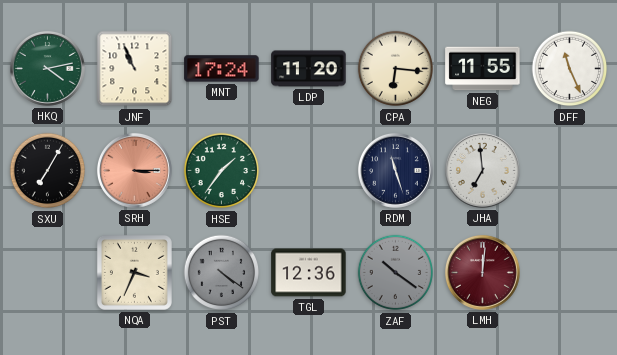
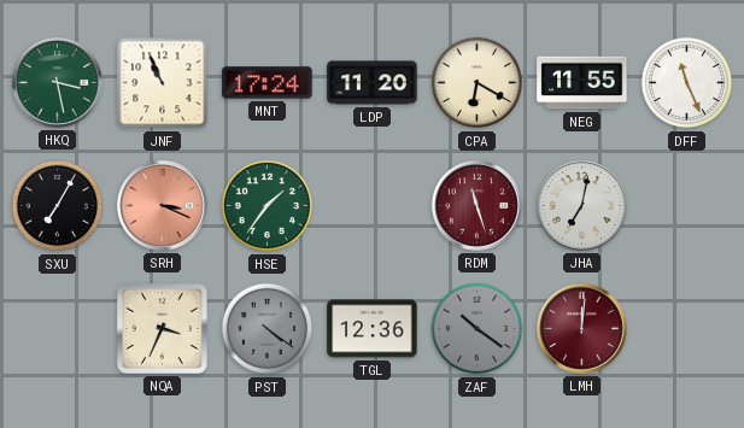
HKQ: 4:13 -> 3:28
CPA: 6:16 -> 6:20
SRH: 3:15 -> 3:19
RDM dial: navy -> burgundy
JHA: 6:59 -> 7:02
